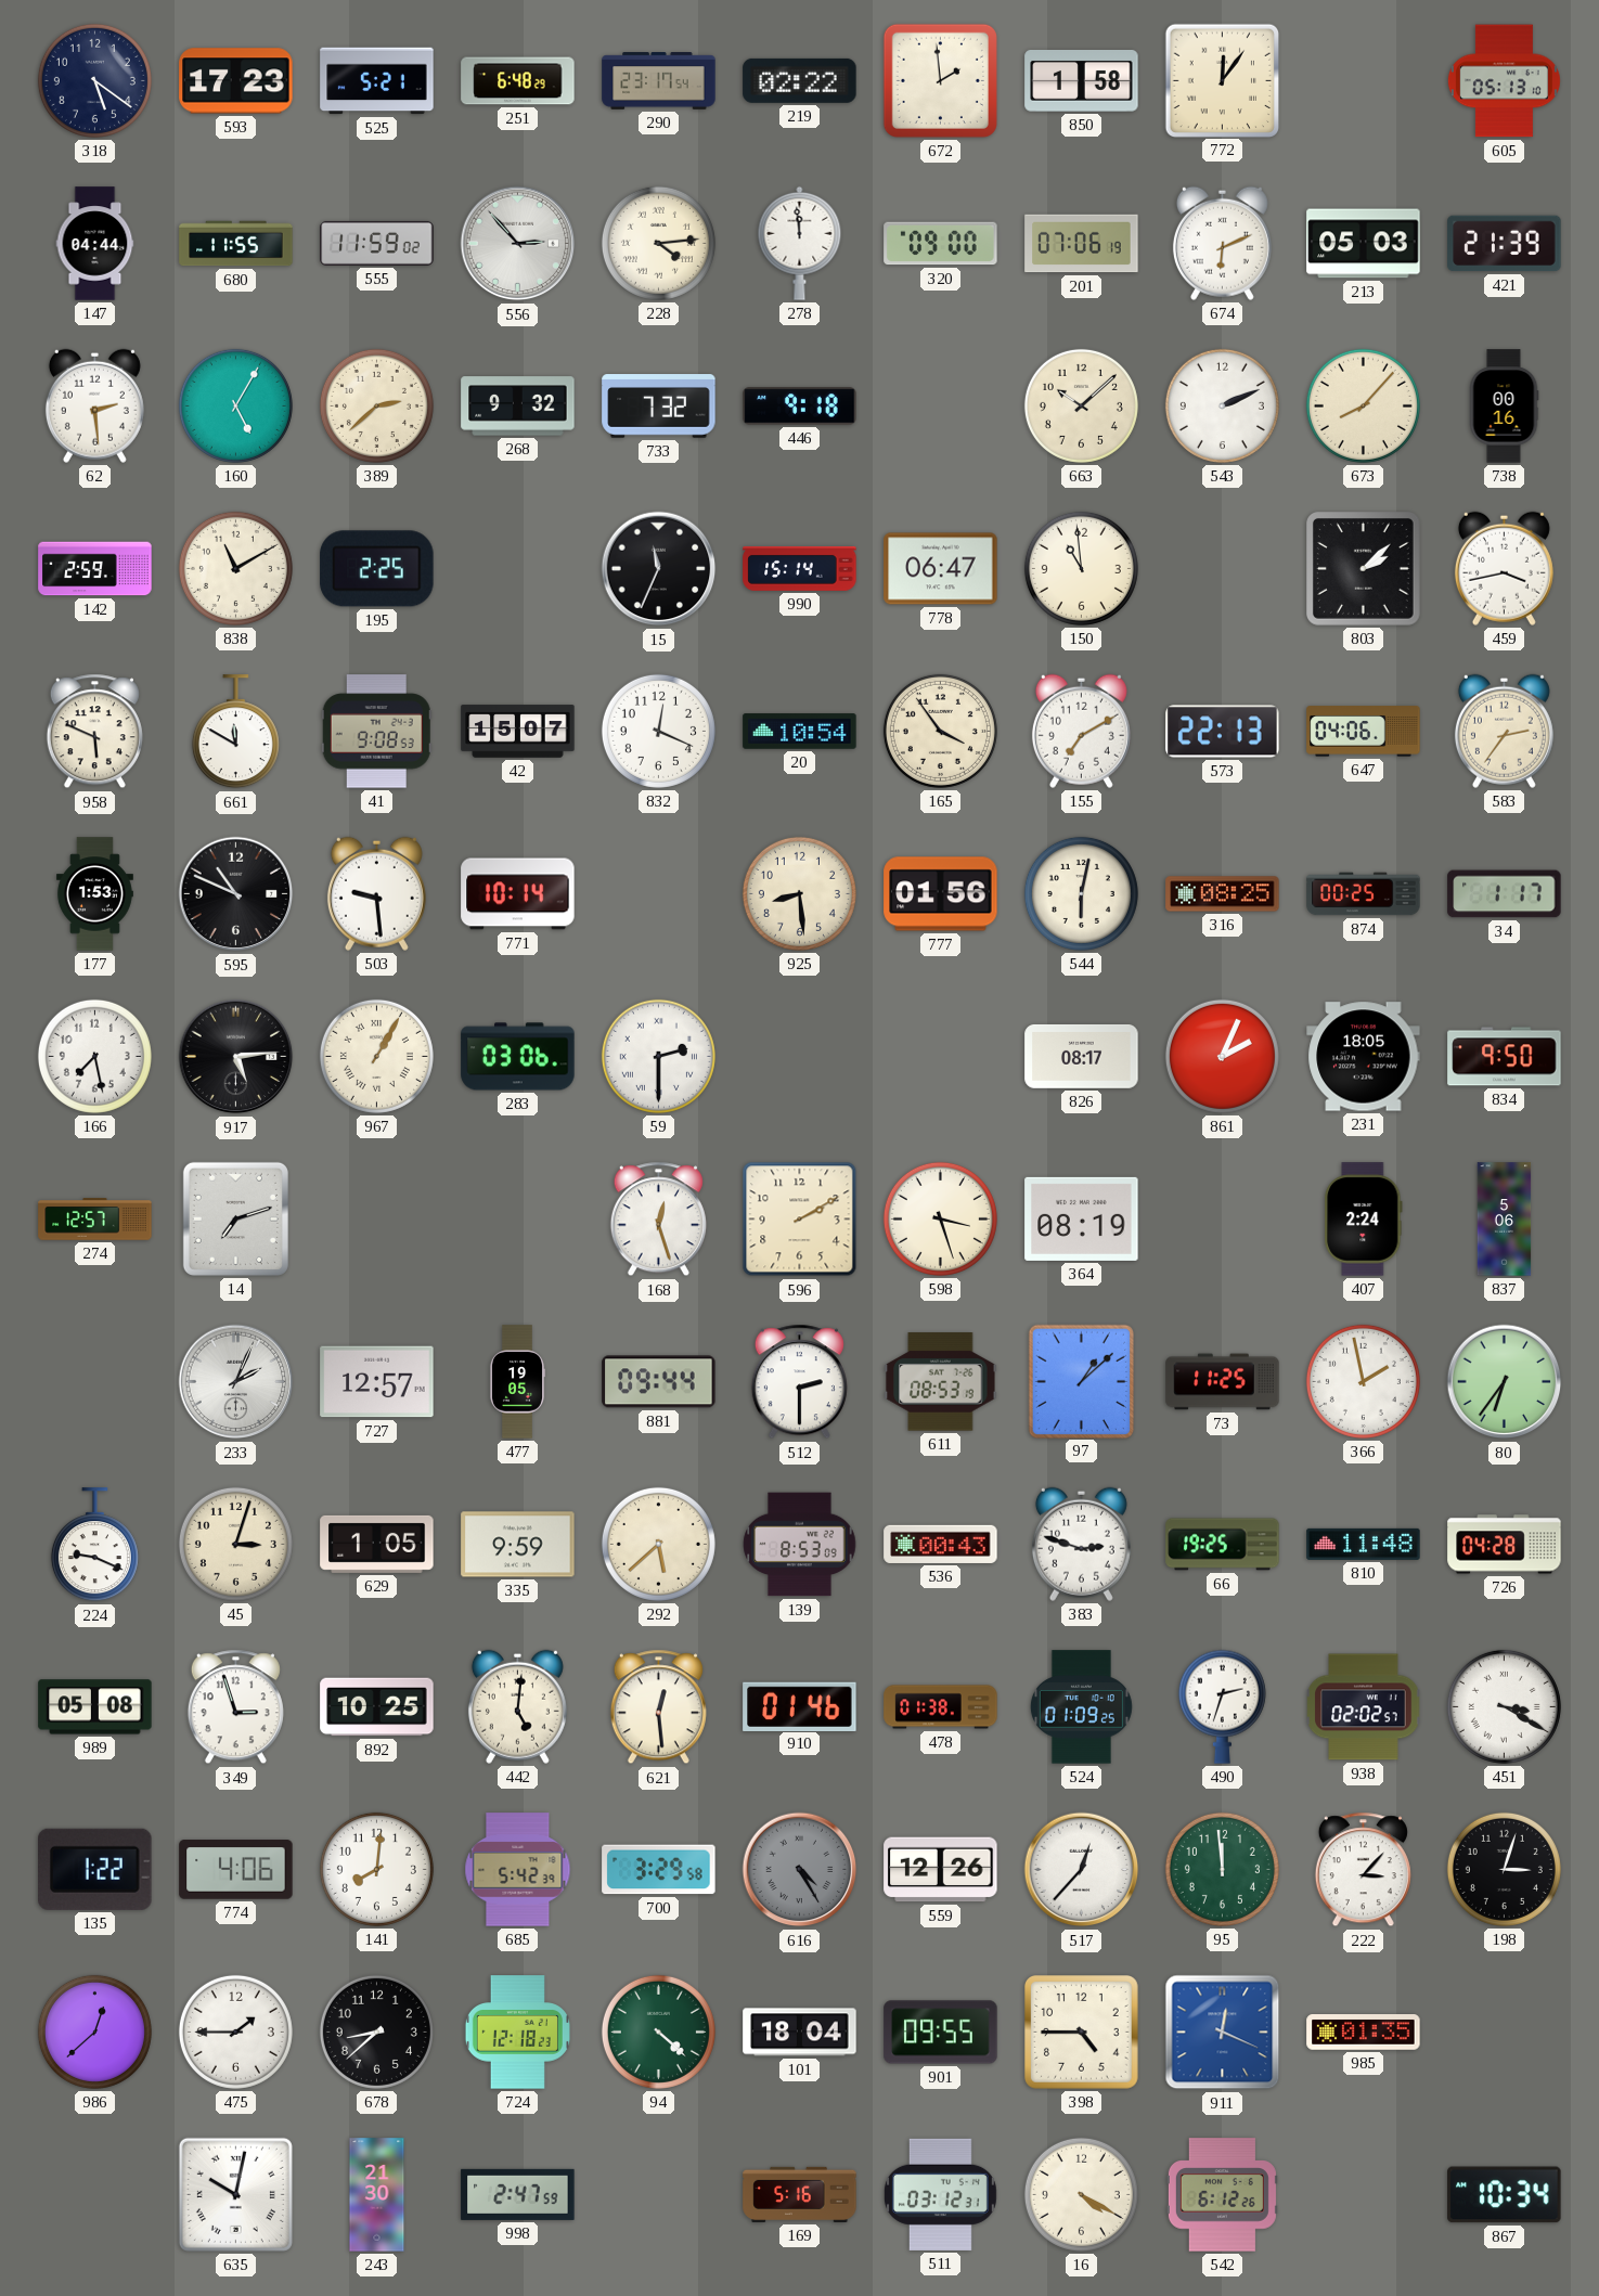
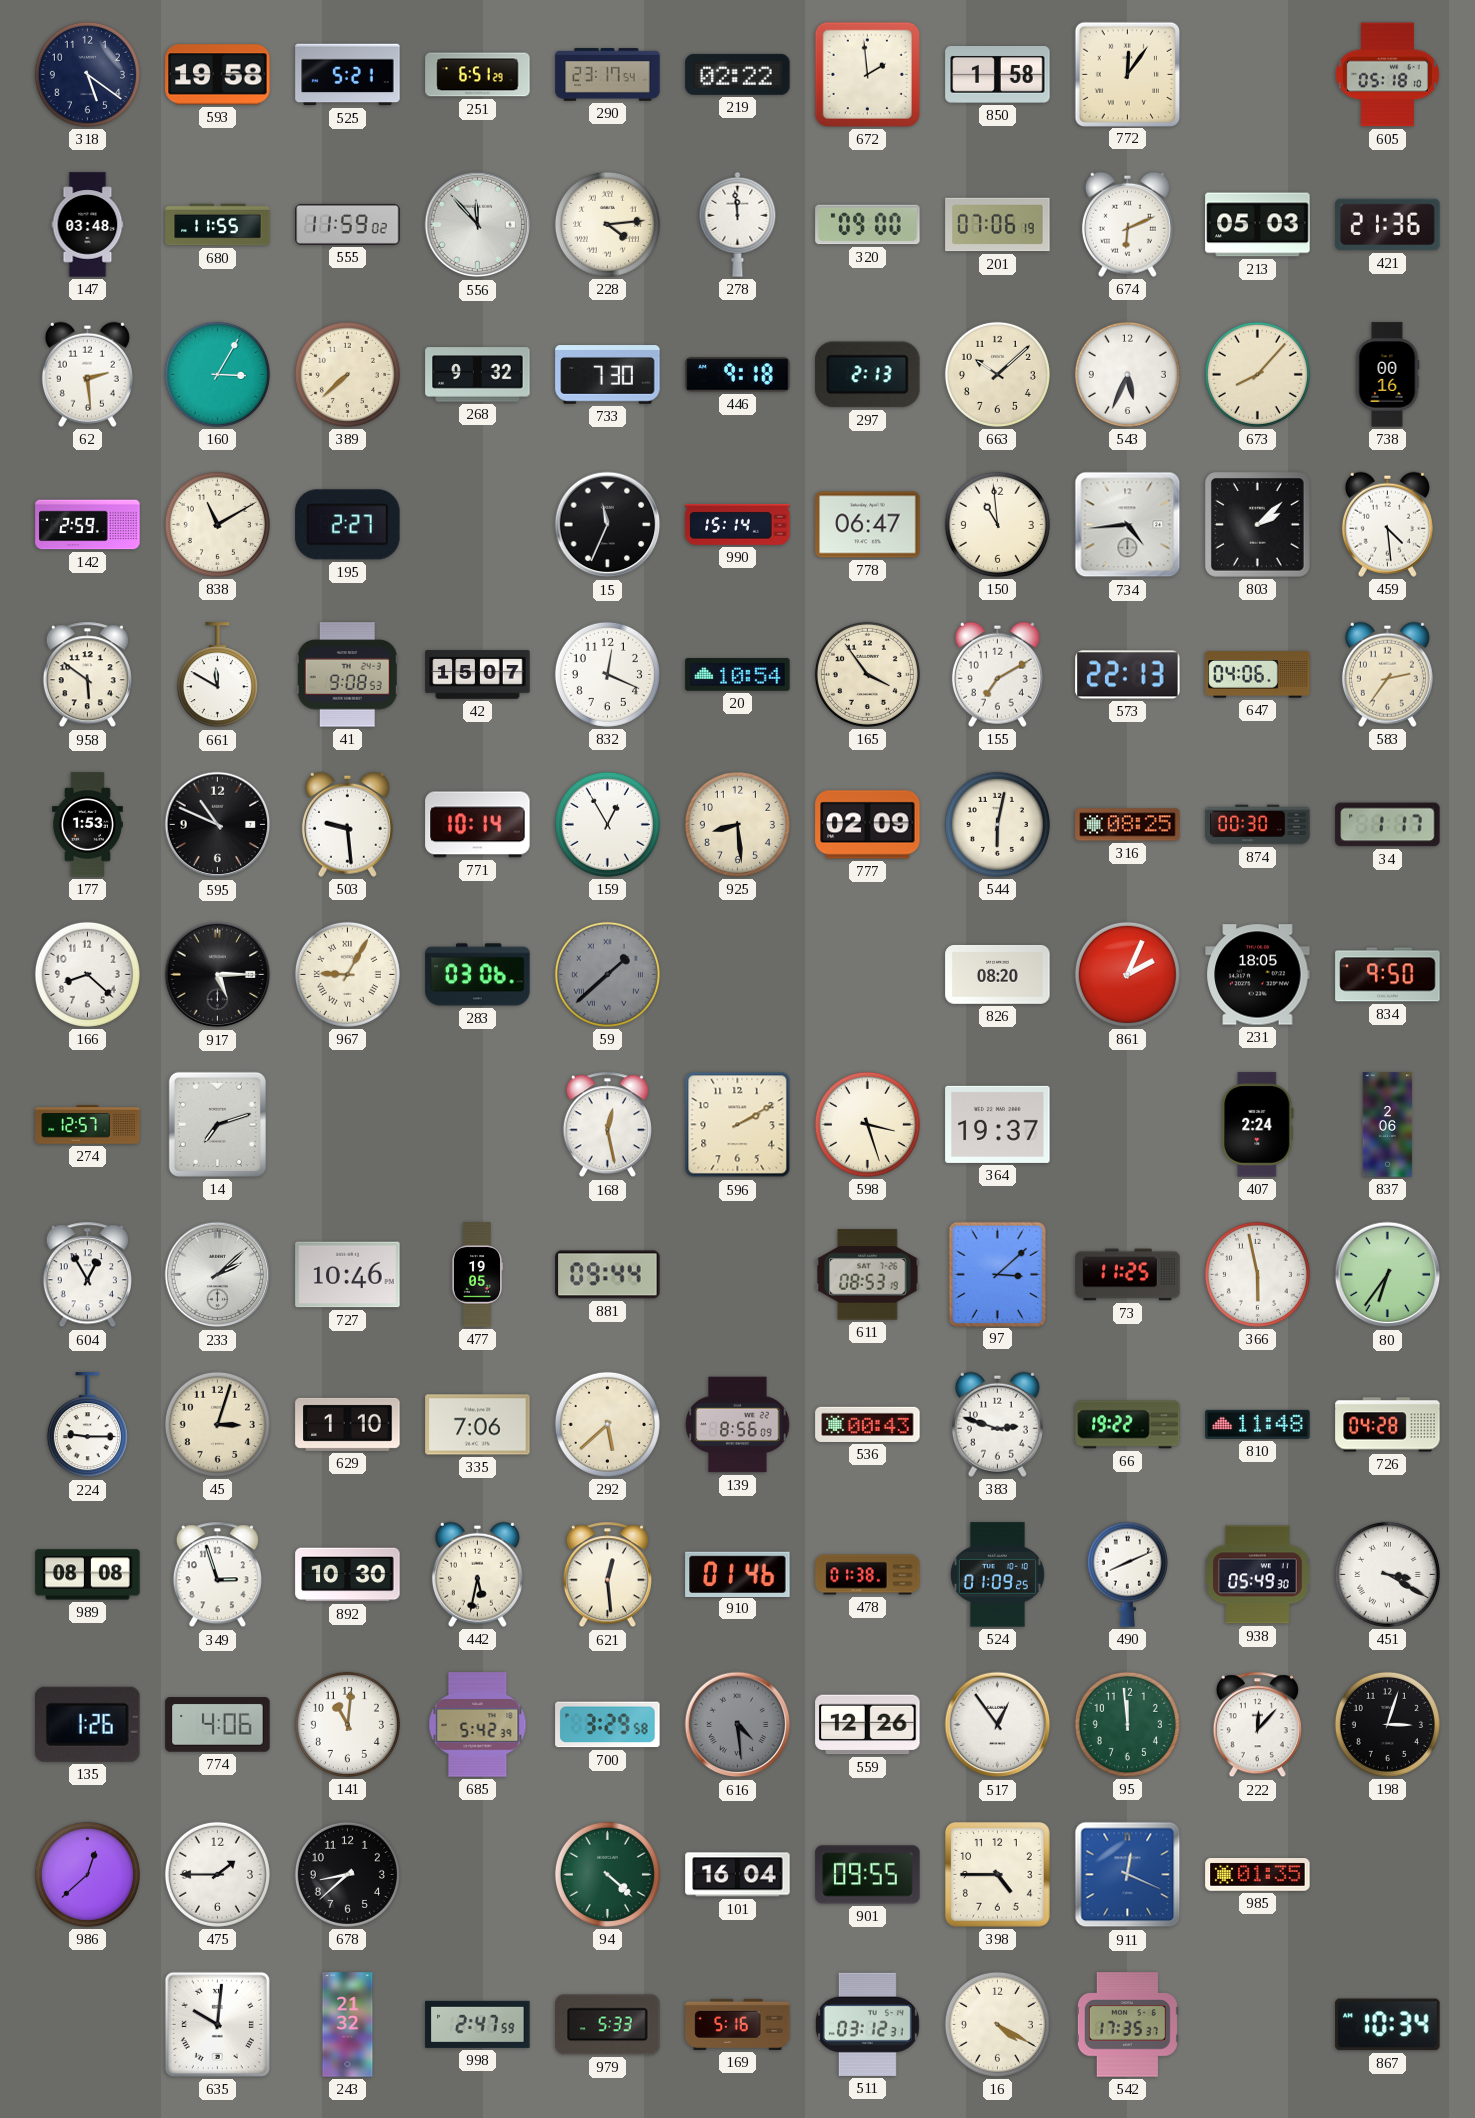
593: 17:23 -> 19:58
251: 6:48 -> 6:51
605: 05:13 -> 05:18
147: 04:44 -> 03:48
556: 2:53 -> 11:53
421: 21:39 -> 21:36
160: 5:05 -> 3:05
389: 2:38 -> 7:38
733: 7:32 -> 7:30
297: none -> 2:13
543: 2:11 -> 5:34
195: 2:25 -> 2:27
734: none -> 4:44
459: 3:43 -> 4:29
958: 5:49 -> 5:51
159: none -> 12:55
777: 01:56 -> 02:09
874: 00:25 -> 00:30
166: 7:28 -> 8:22
917: 5:14 -> 5:15
967: 1:05 -> 9:05
59: 2:30 -> 1:38
59 dial: white -> grey
826: 08:17 -> 08:20
168: 12:27 -> 12:28
364: 08:19 -> 19:37
837: 5:06 -> 2:06
604: none -> 12:55
233: 2:04 -> 2:08
727: 12:57 -> 10:46
512: 2:30 -> none
97: 1:08 -> 3:08
366: 1:58 -> 5:58
224: 9:19 -> 9:15
629: 1:05 -> 1:10
335: 9:59 -> 7:06
139: 8:53 -> 8:56
66: 19:25 -> 19:22
989: 05:08 -> 08:08
892: 10:25 -> 10:30
442: 5:01 -> 5:32
490: 2:33 -> 8:11
938: 02:02 -> 05:49
135: 1:22 -> 1:26
141: 8:01 -> 11:01
616: 4:25 -> 4:29
517: 12:37 -> 12:54
222: 3:07 -> 12:07
724: 12:18 -> none
101: 18:04 -> 16:04
635: 10:02 -> 10:01
243: 21:30 -> 21:32
979: none -> 5:33
542: 6:12 -> 17:35
